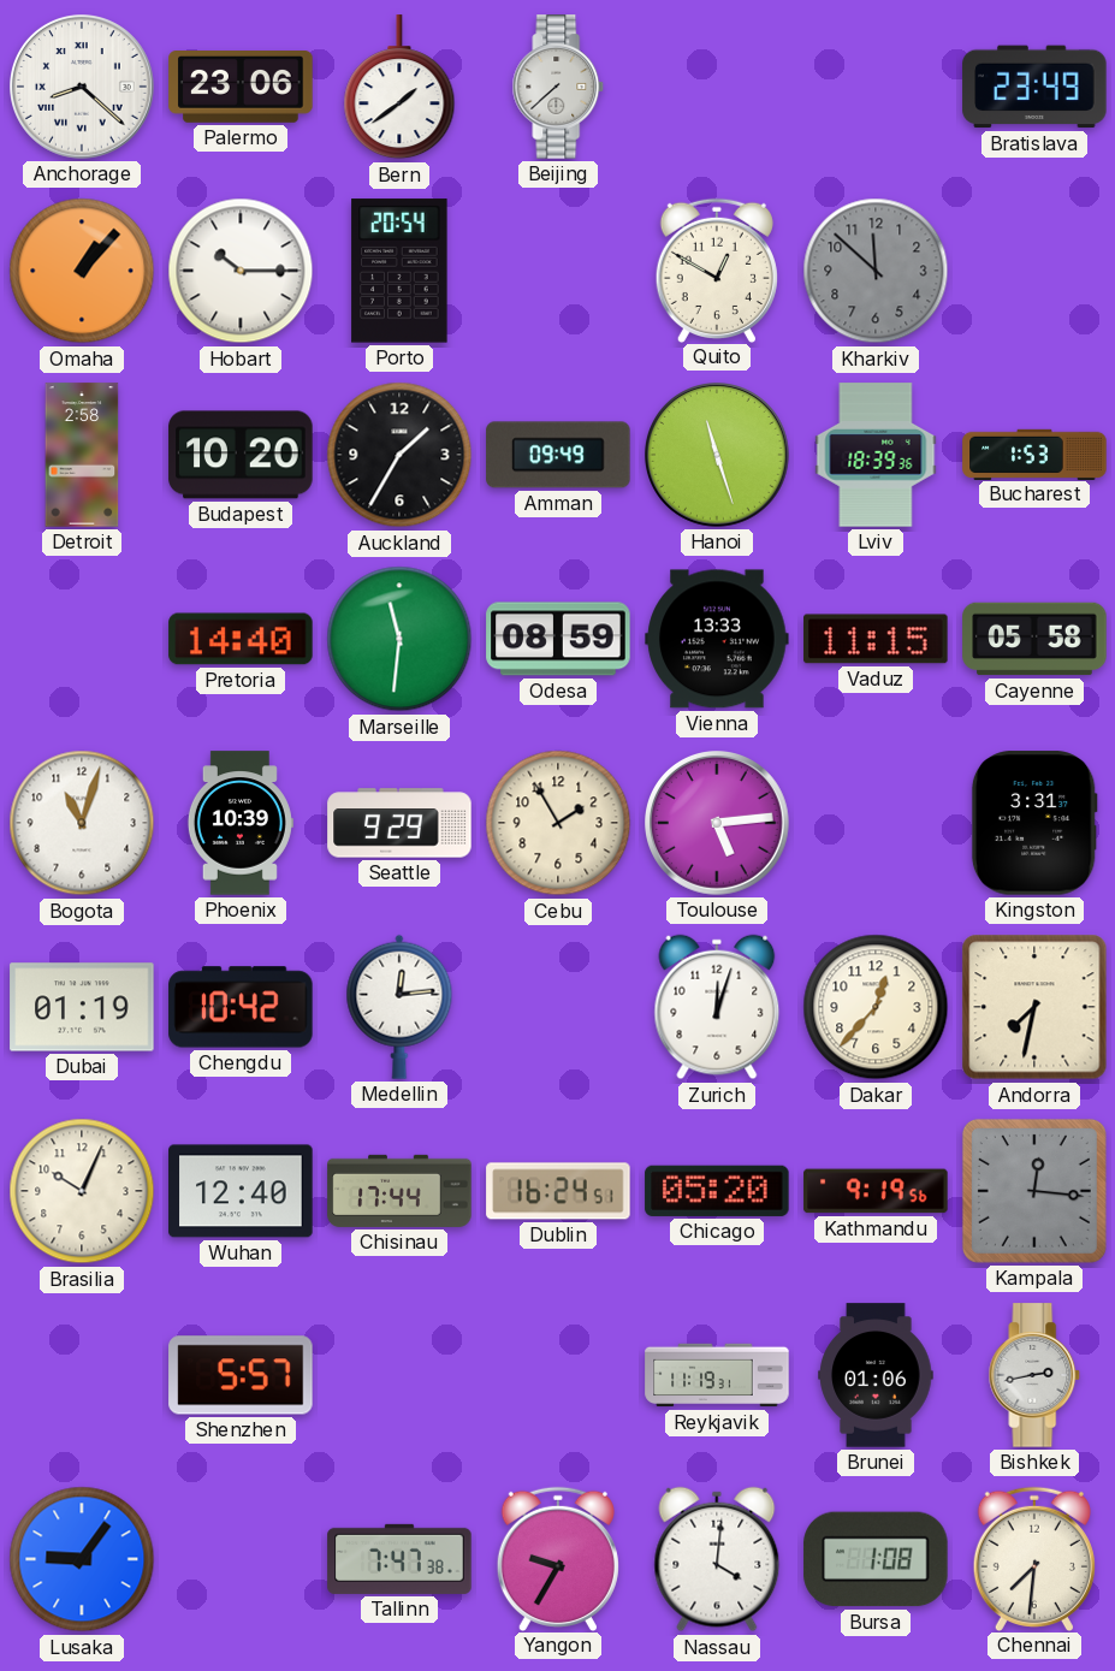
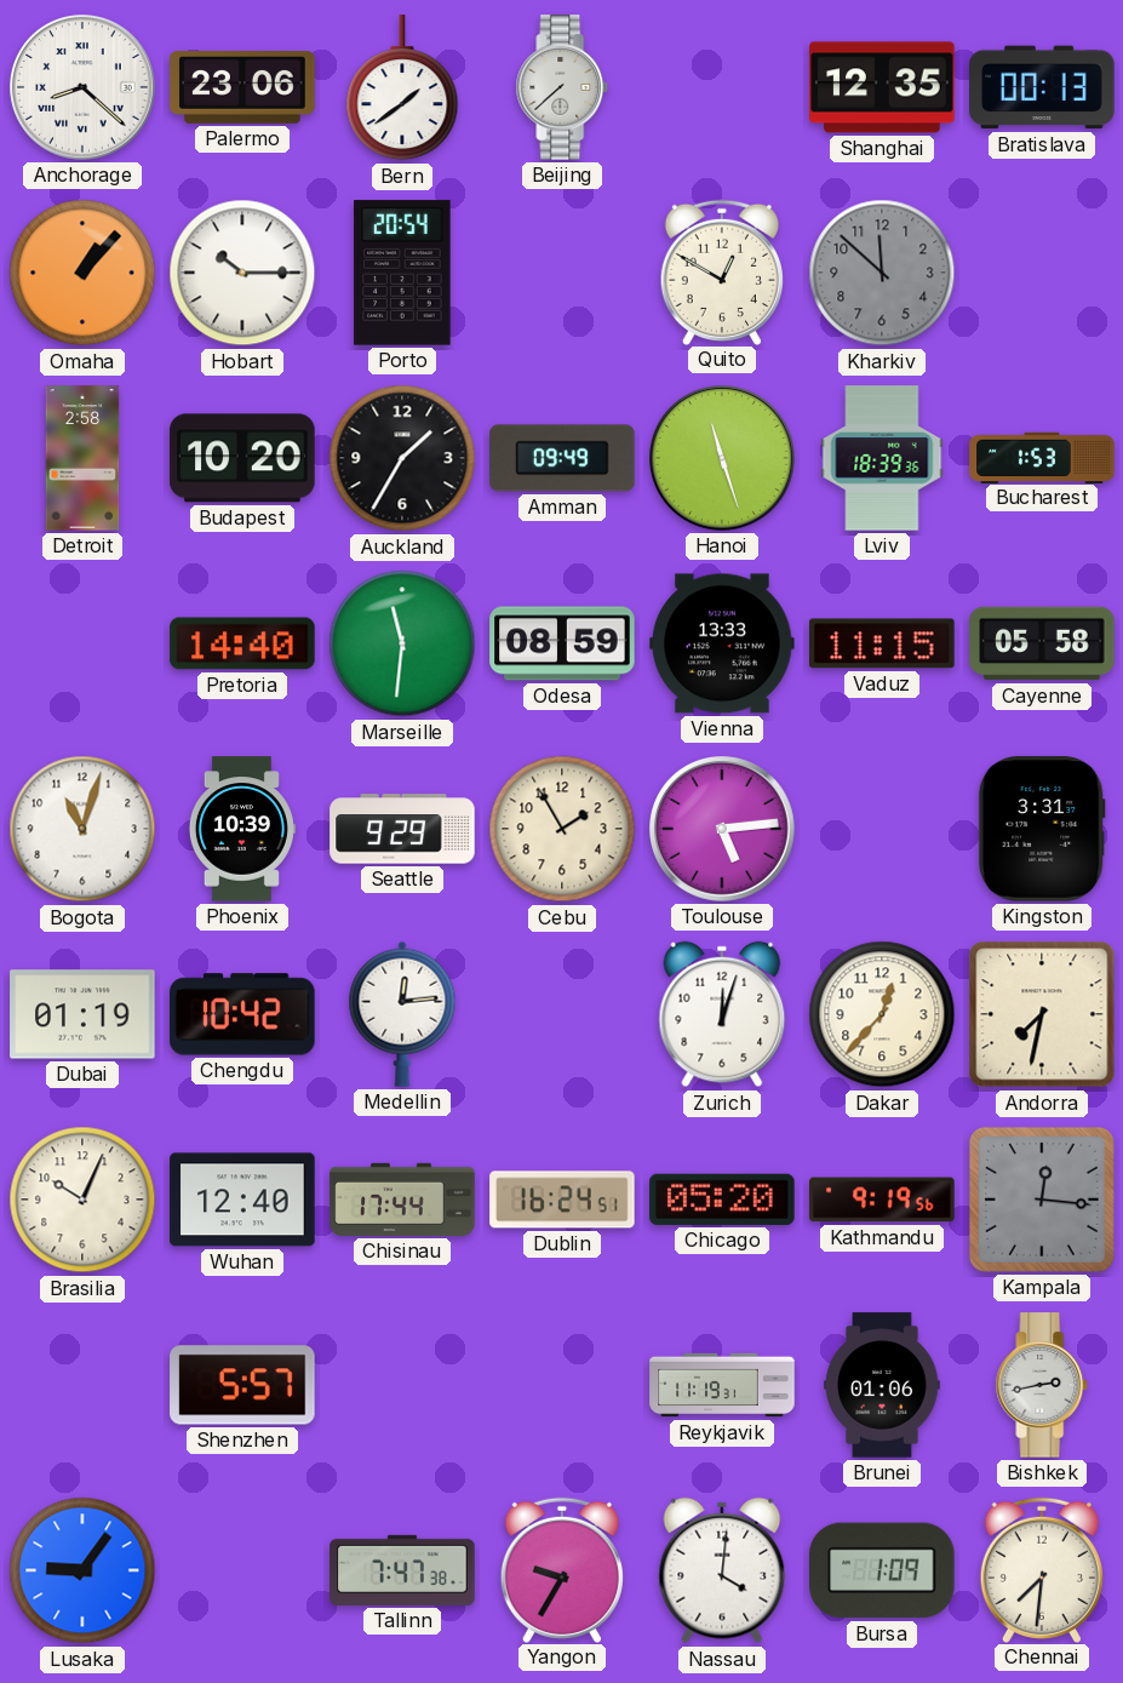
Shanghai: none -> 12:35
Bratislava: 23:49 -> 00:13
Bursa: 1:08 -> 1:09
